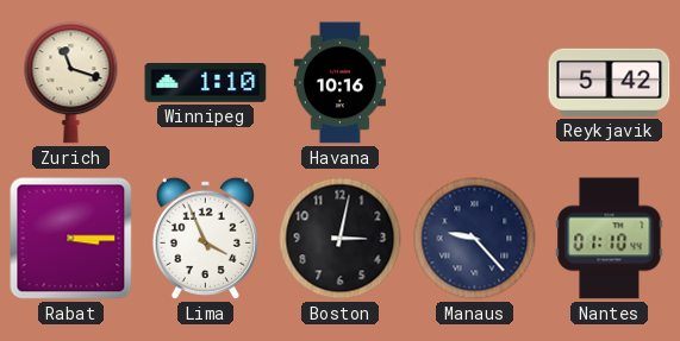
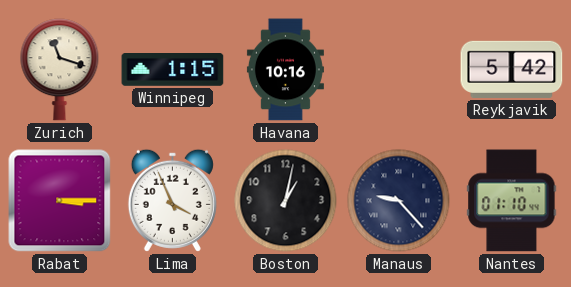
Winnipeg: 1:10 -> 1:15
Boston: 3:02 -> 1:02
